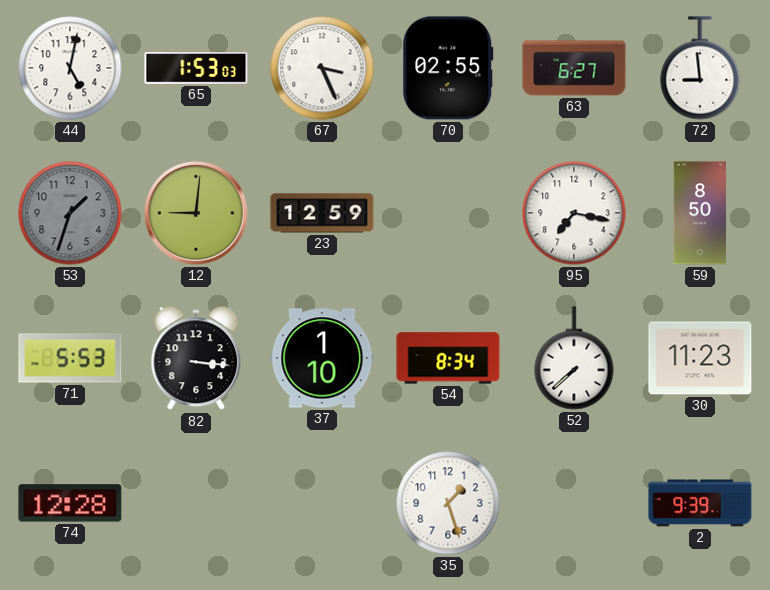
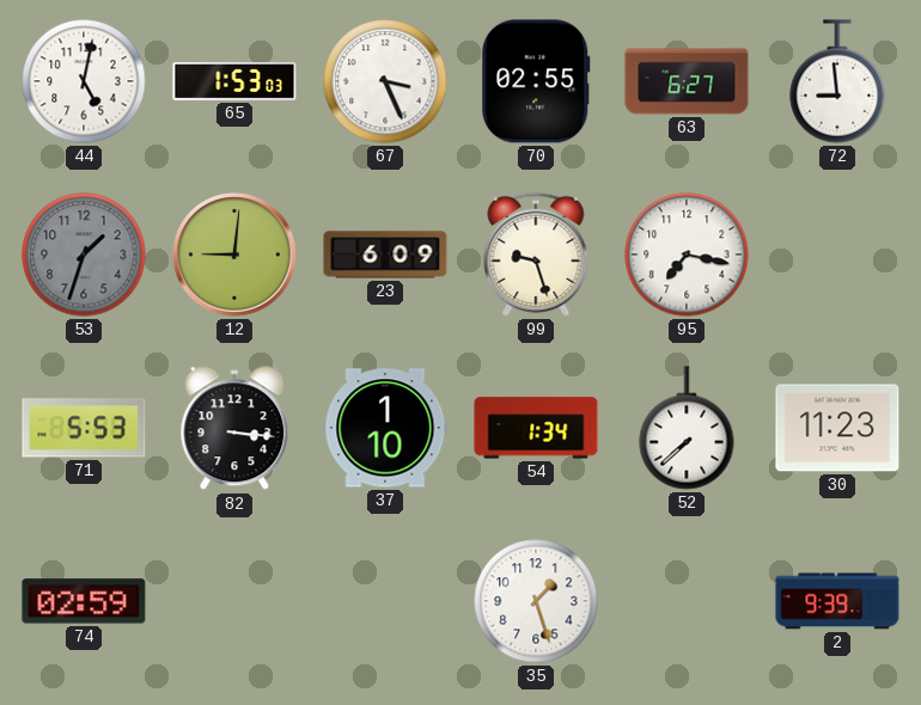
23: 12:59 -> 6:09
99: none -> 9:27
59: 8:50 -> none
54: 8:34 -> 1:34
74: 12:28 -> 02:59
